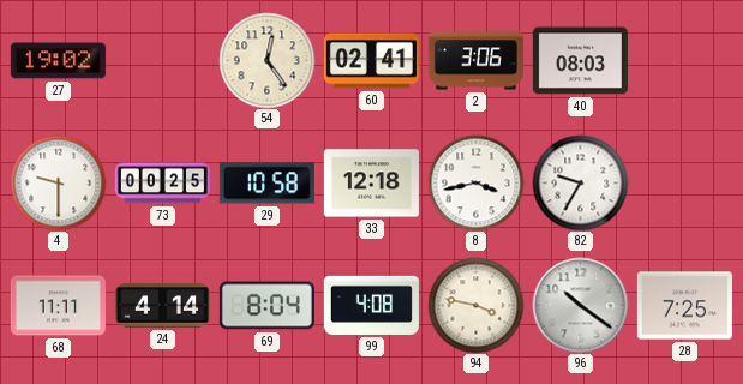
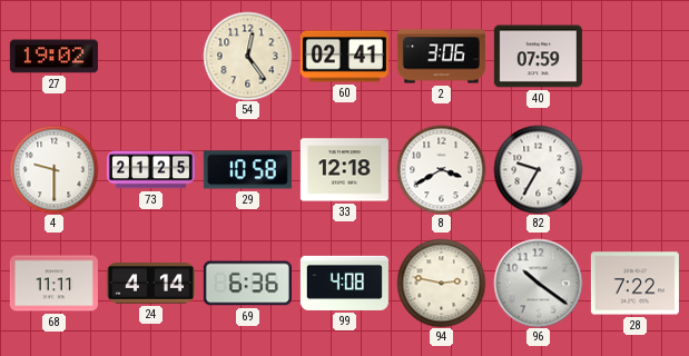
40: 08:03 -> 07:59
73: 00:25 -> 21:25
8: 3:43 -> 3:40
69: 8:04 -> 6:36
94: 3:47 -> 2:47
28: 7:25 -> 7:22
